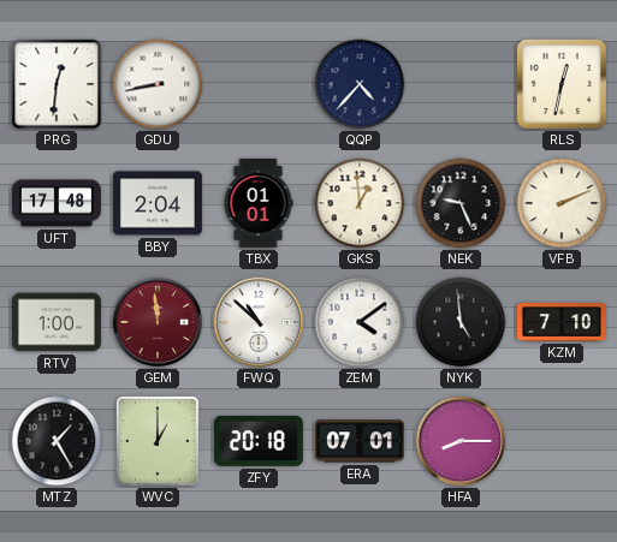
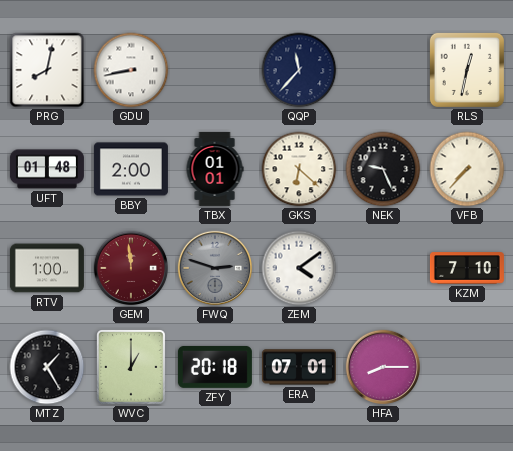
PRG: 12:31 -> 8:02
QQP: 4:37 -> 11:37
UFT: 17:48 -> 01:48
BBY: 2:04 -> 2:00
GKS: 12:59 -> 6:22
VFB: 2:11 -> 7:37
FWQ: 10:52 -> 2:48
FWQ dial: white -> grey
NYK: 4:59 -> none
